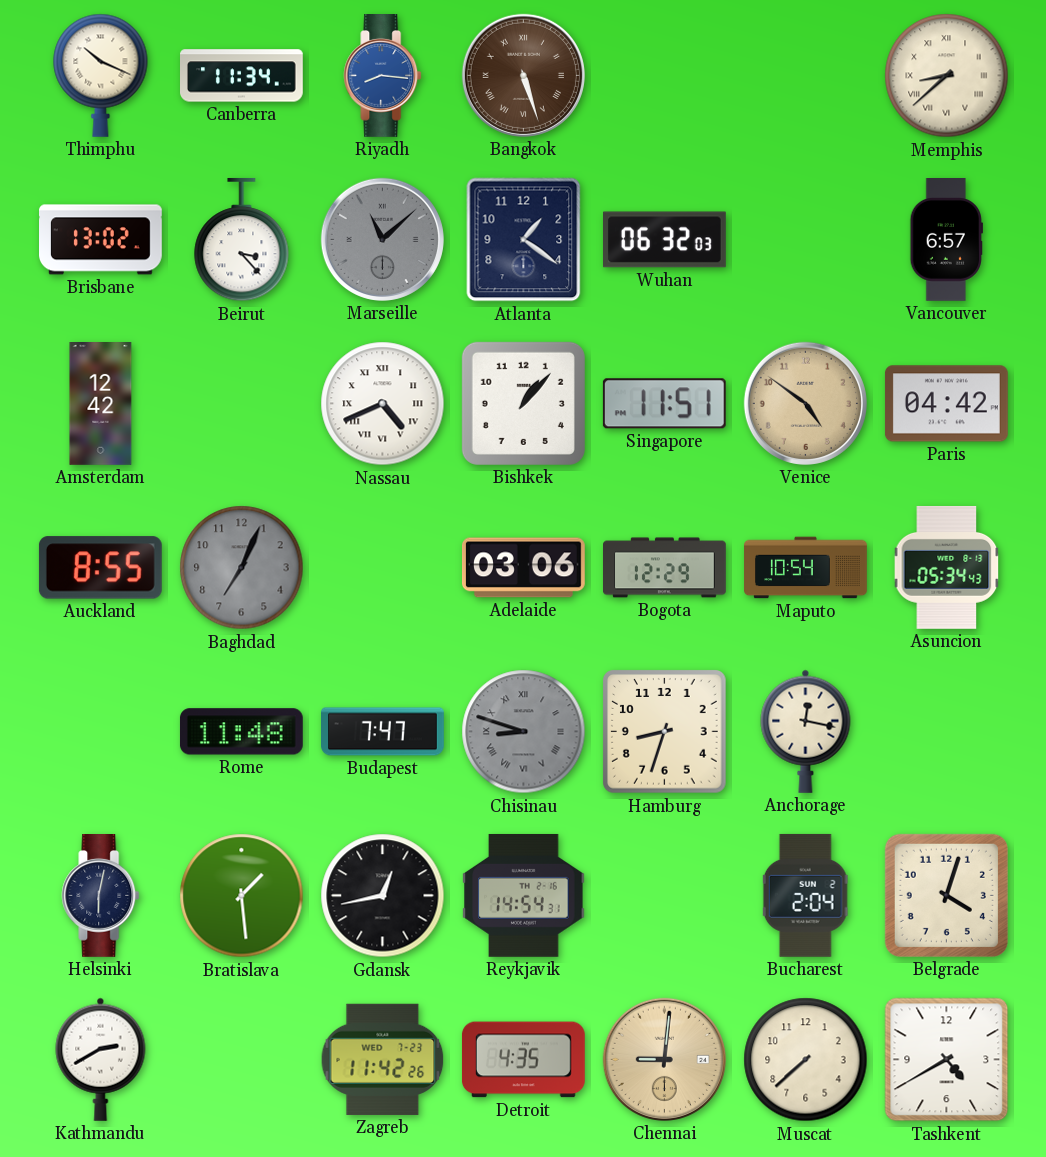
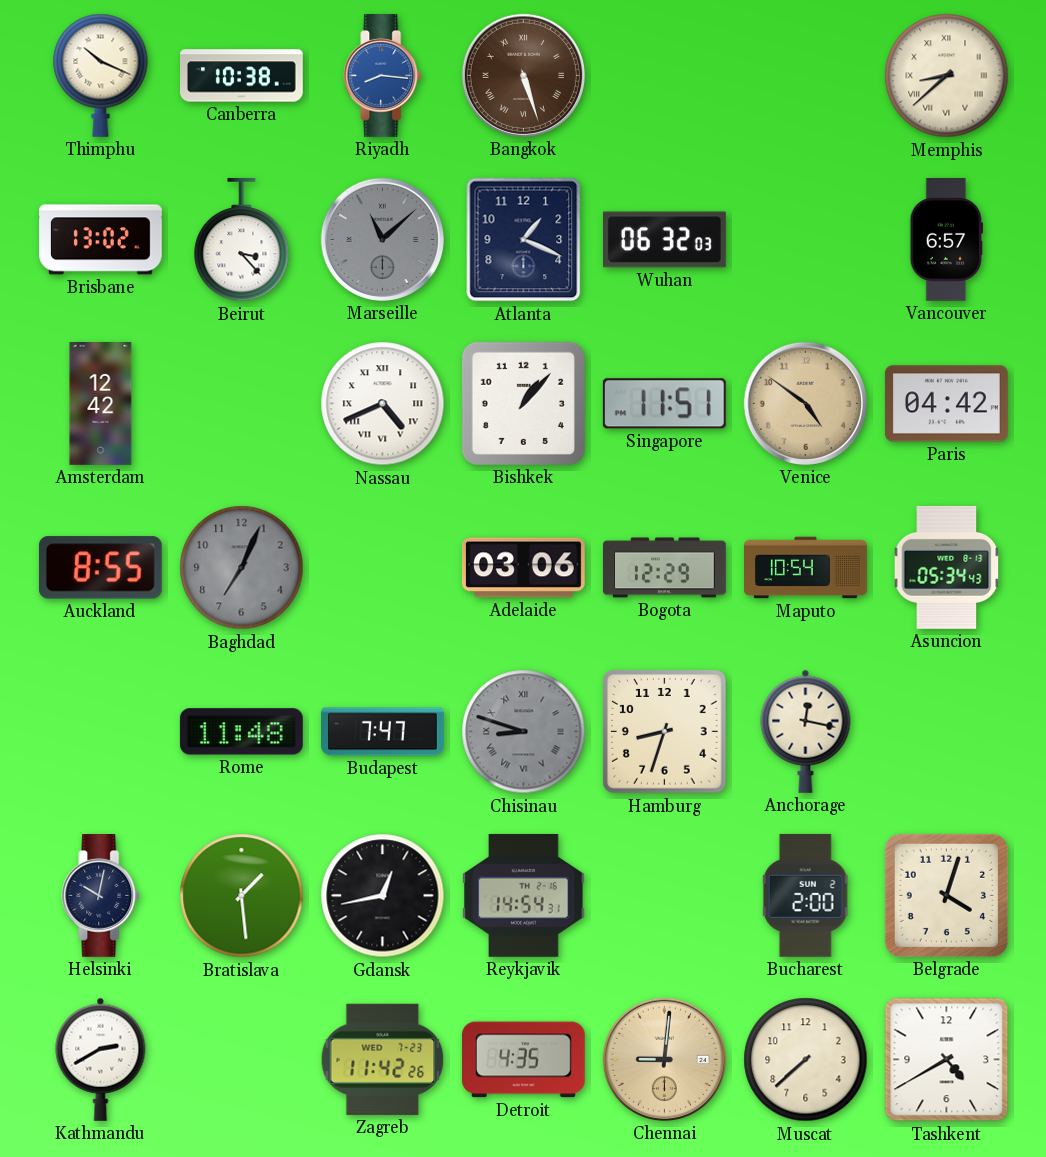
Canberra: 11:34 -> 10:38
Atlanta: 1:21 -> 1:19
Helsinki: 6:02 -> 10:02
Bucharest: 2:04 -> 2:00
